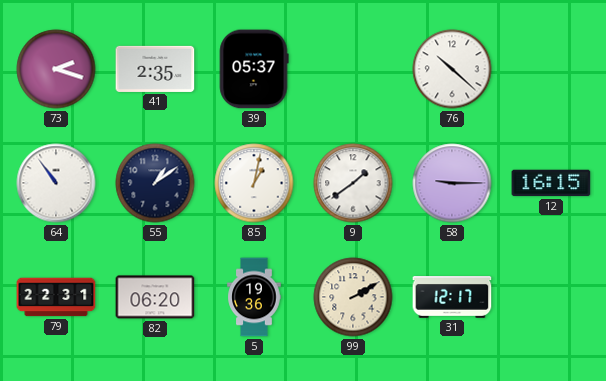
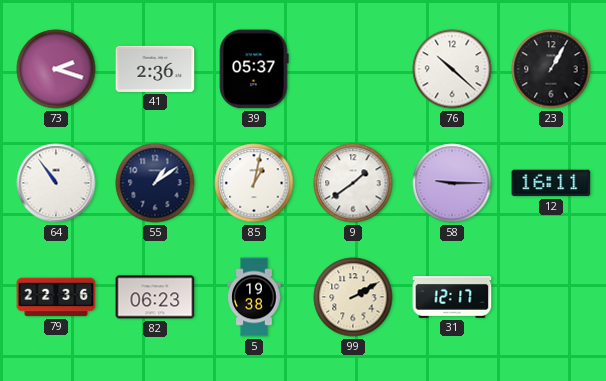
41: 2:35 -> 2:36
23: none -> 1:05
12: 16:15 -> 16:11
79: 22:31 -> 22:36
82: 06:20 -> 06:23
5: 19:36 -> 19:38
